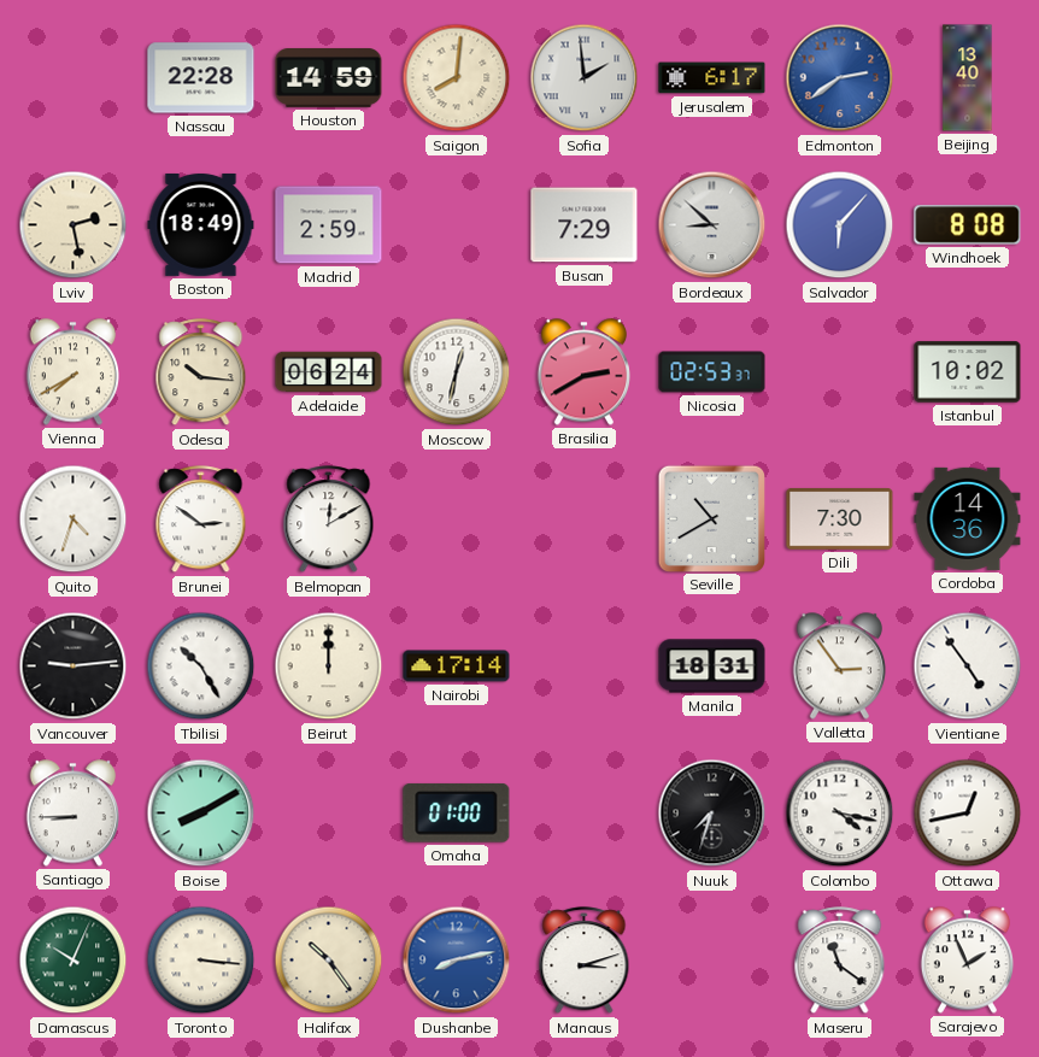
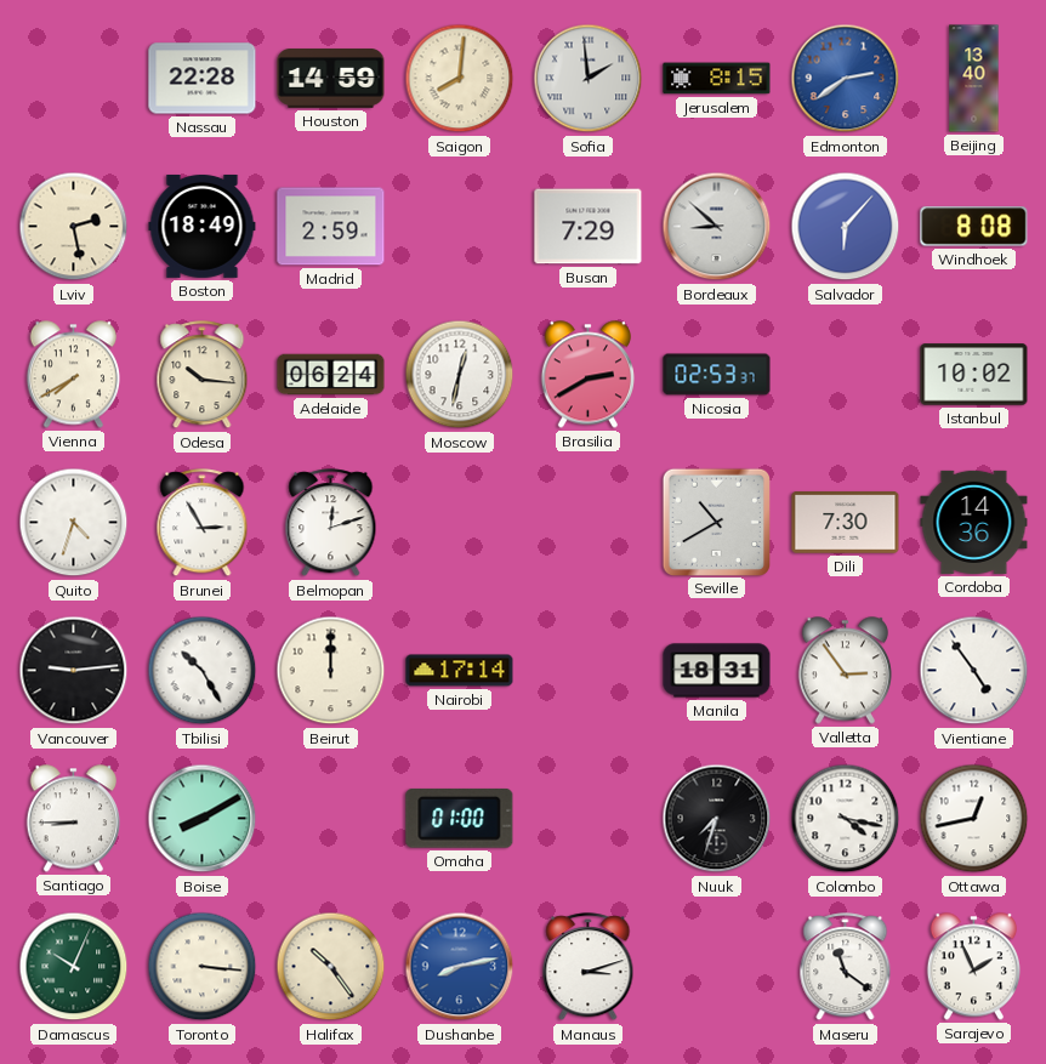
Jerusalem: 6:17 -> 8:15
Brunei: 2:51 -> 2:55
Belmopan: 12:10 -> 12:12
